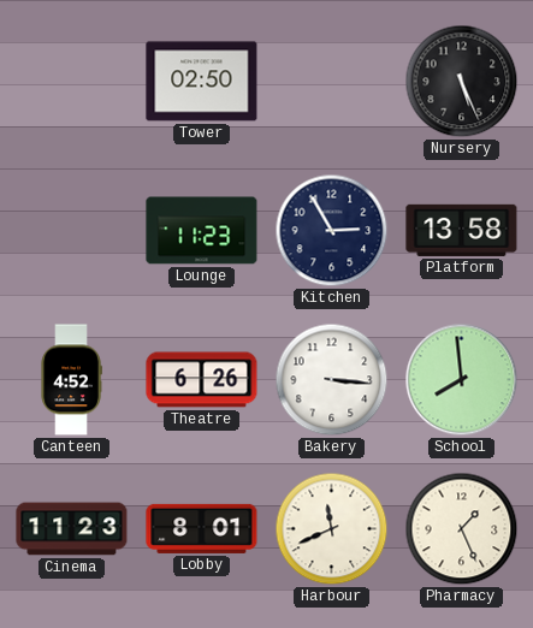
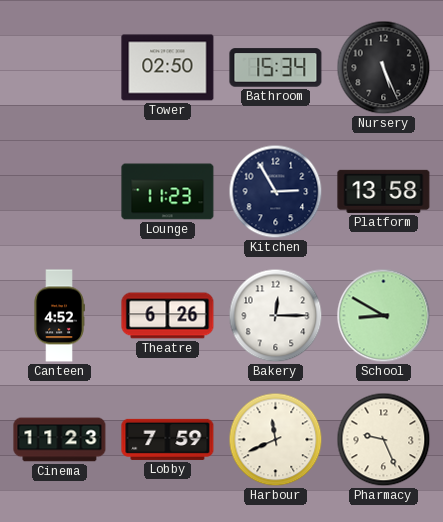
Bathroom: none -> 15:34
Bakery: 3:16 -> 12:15
School: 7:59 -> 8:50
Lobby: 8:01 -> 7:59
Pharmacy: 1:26 -> 9:26
